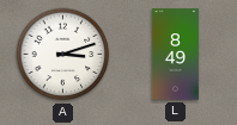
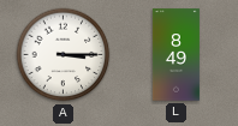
A: 3:12 -> 3:15
